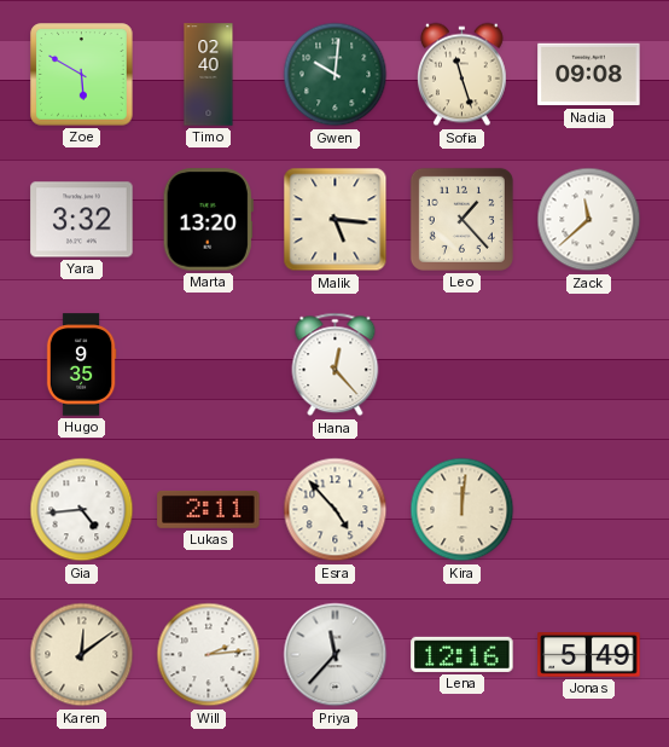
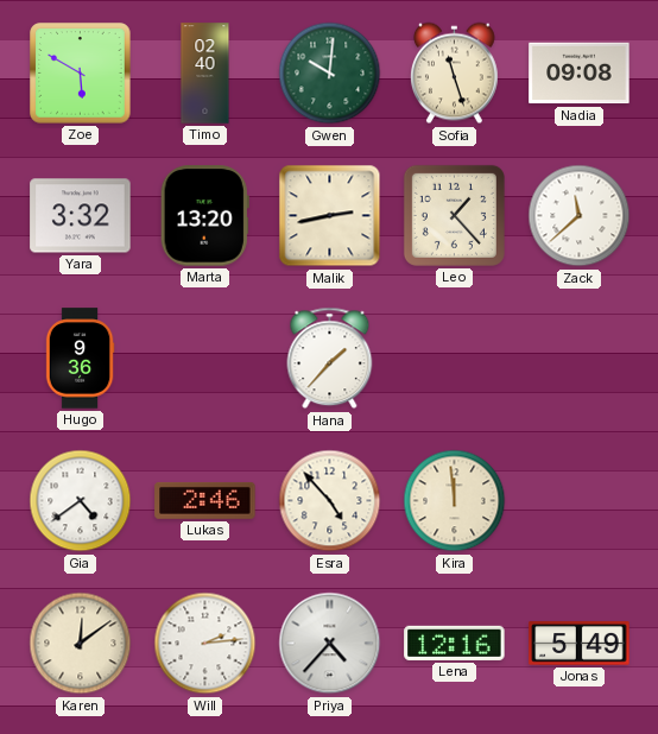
Malik: 5:16 -> 2:43
Hugo: 9:35 -> 9:36
Hana: 12:23 -> 1:37
Gia: 4:44 -> 4:39
Lukas: 2:11 -> 2:46
Kira: 12:01 -> 11:59
Priya: 11:37 -> 4:37
